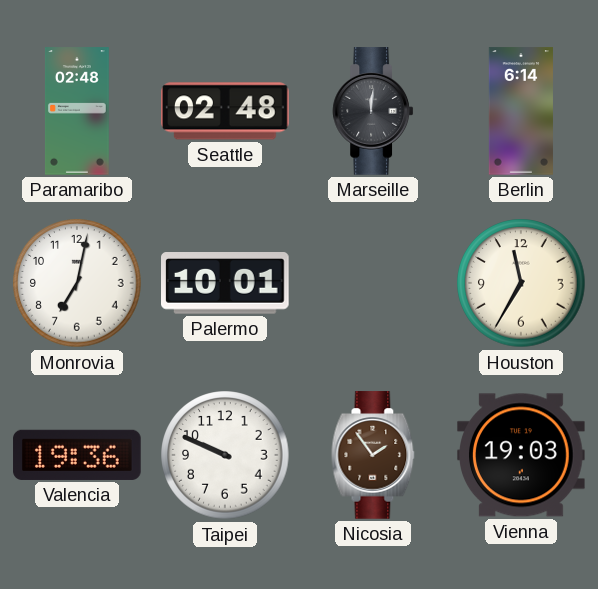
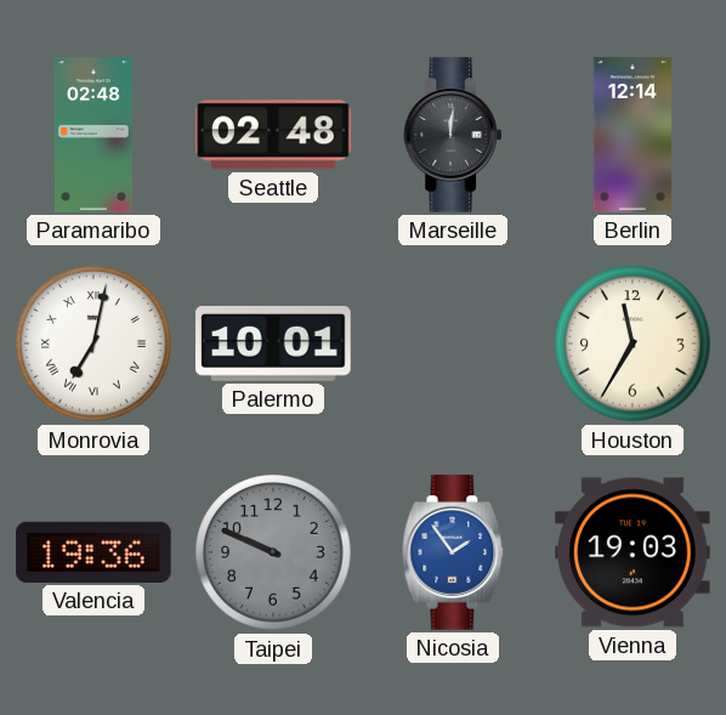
Berlin: 6:14 -> 12:14
Monrovia numerals: Arabic -> Roman
Taipei dial: white -> grey
Nicosia dial: brown -> blue
